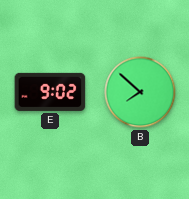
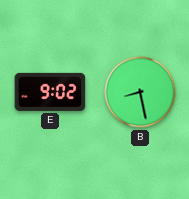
B: 7:52 -> 8:28
